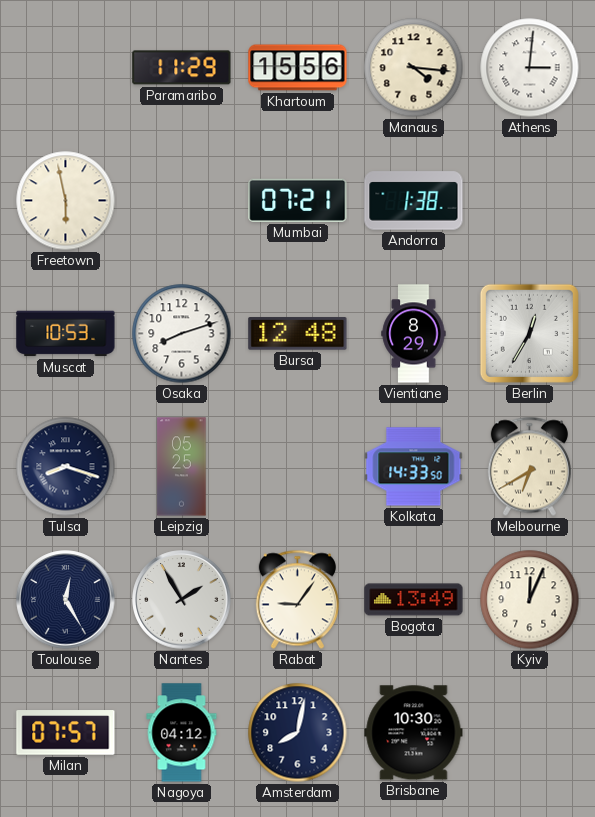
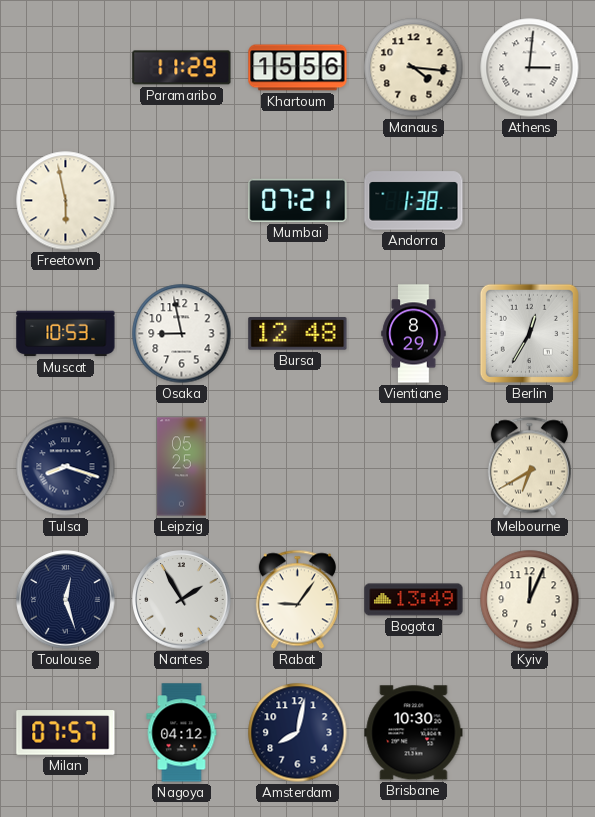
Osaka: 8:12 -> 8:58
Kolkata: 14:33 -> none
Toulouse: 12:25 -> 12:27
